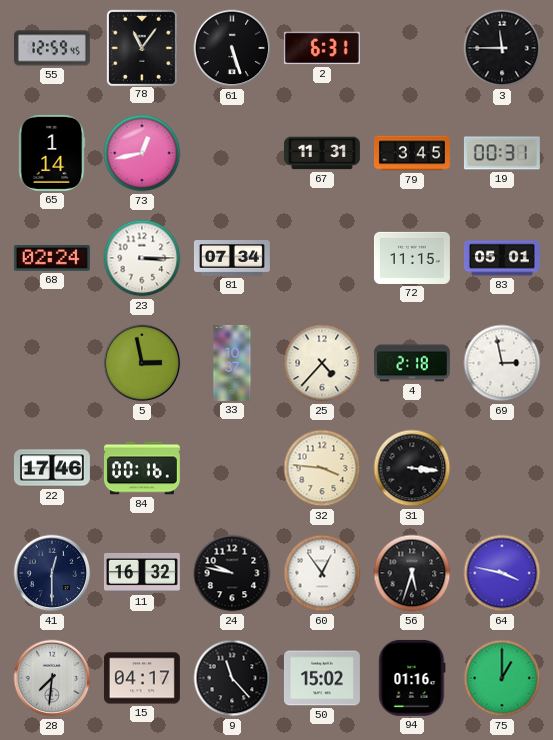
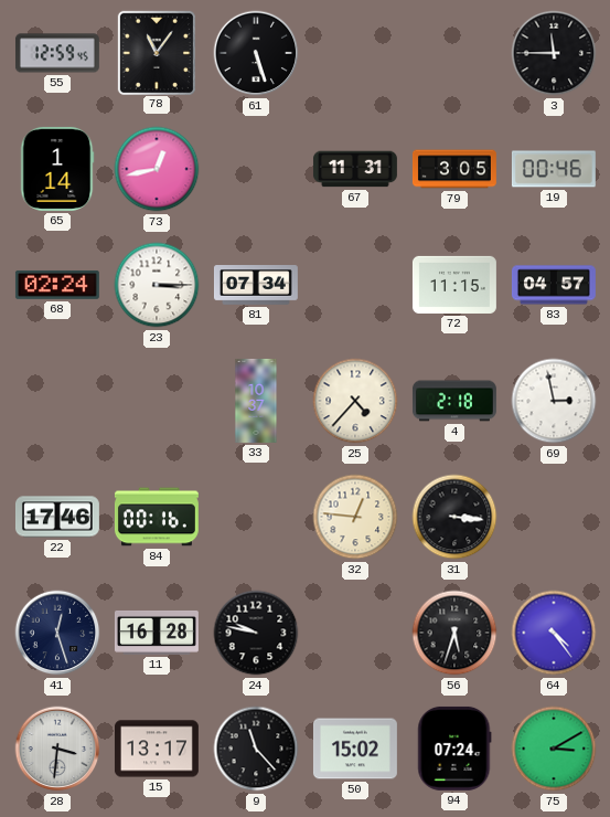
2: 6:31 -> none
79: 3:45 -> 3:05
19: 00:31 -> 00:46
83: 05:01 -> 04:57
5: 2:58 -> none
32: 3:46 -> 12:46
41: 12:30 -> 12:27
11: 16:32 -> 16:28
60: 12:54 -> none
64: 3:47 -> 4:24
28: 7:31 -> 3:31
15: 04:17 -> 13:17
94: 01:16 -> 07:24
75: 1:00 -> 3:10
